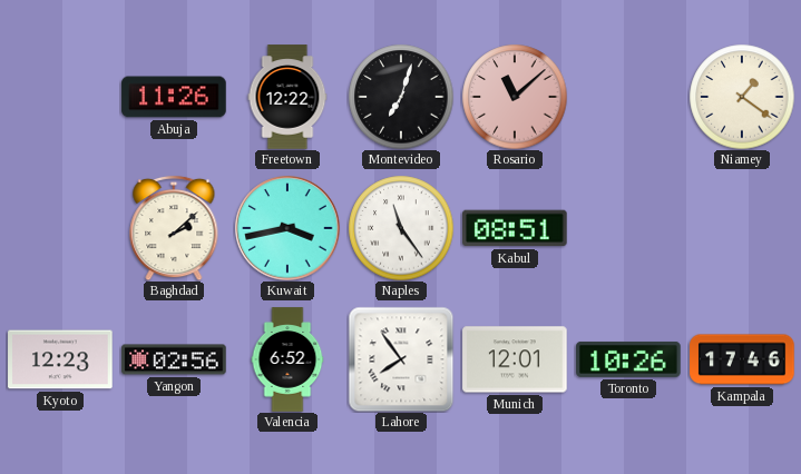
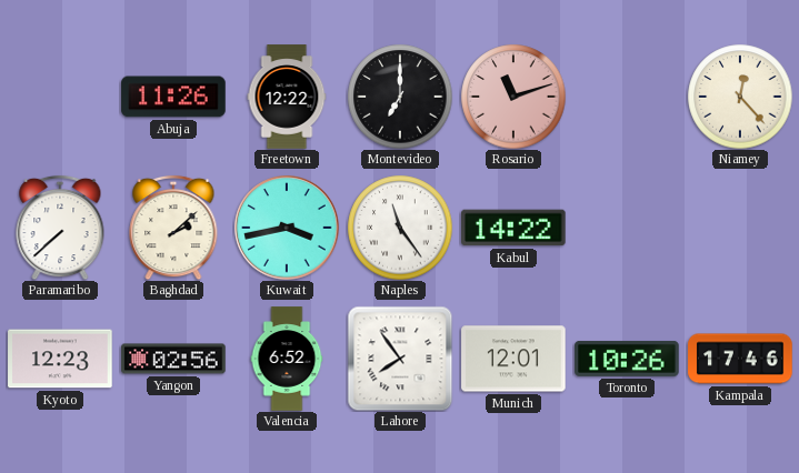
Montevideo: 7:03 -> 7:00
Rosario: 11:08 -> 11:12
Niamey: 1:21 -> 12:23
Paramaribo: none -> 7:38
Kabul: 08:51 -> 14:22
